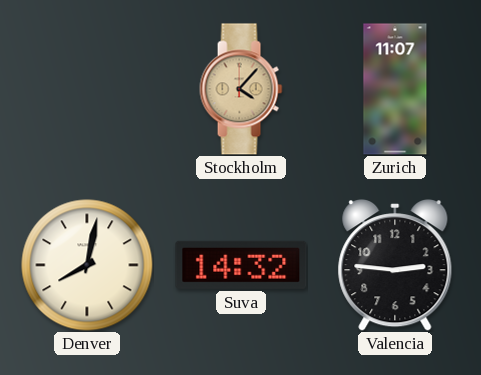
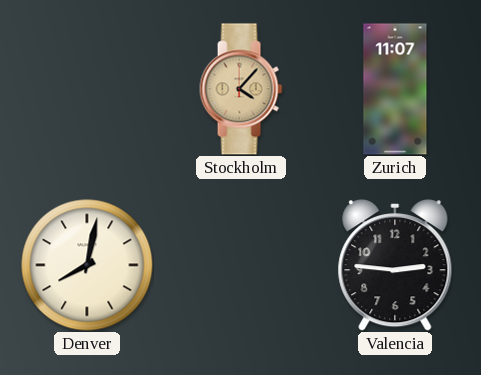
Suva: 14:32 -> none
